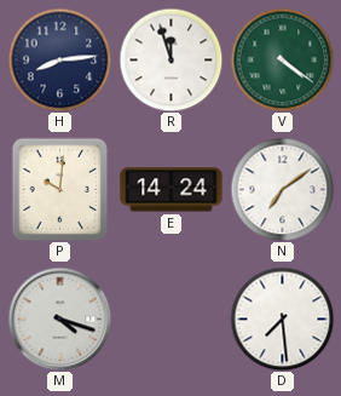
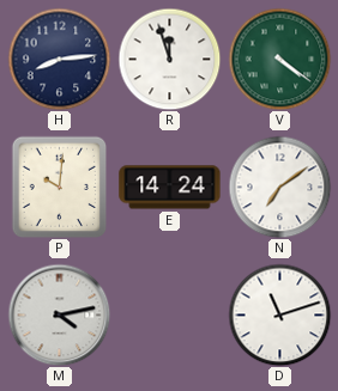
M: 4:18 -> 4:13
D: 7:29 -> 11:12
